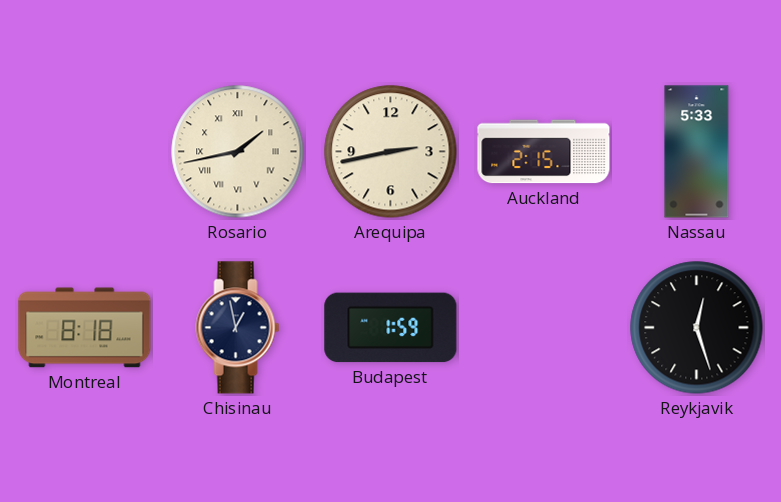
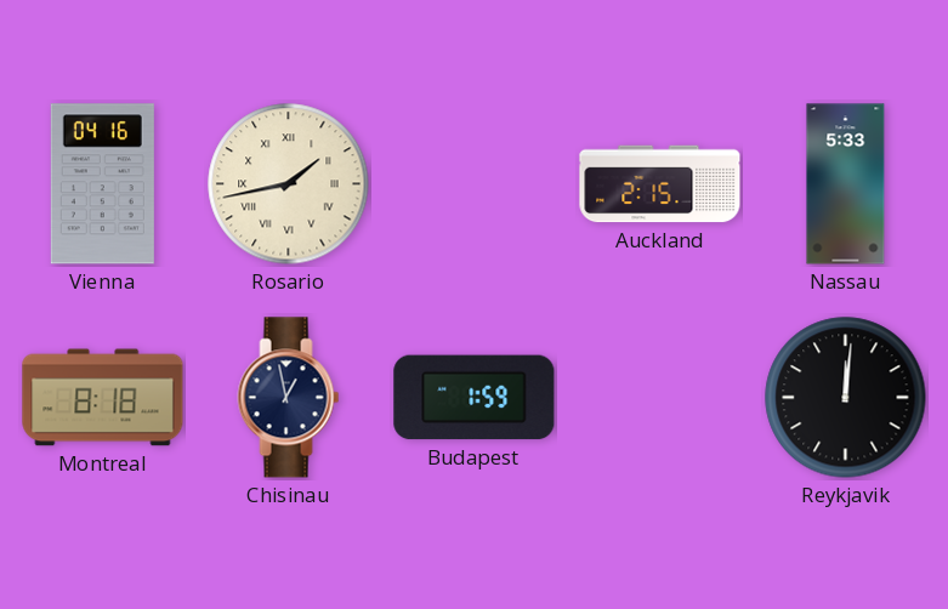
Vienna: none -> 04:16
Arequipa: 2:43 -> none
Reykjavik: 12:27 -> 12:01
